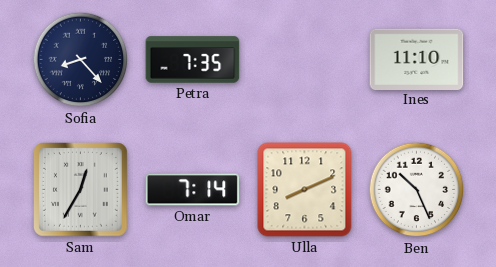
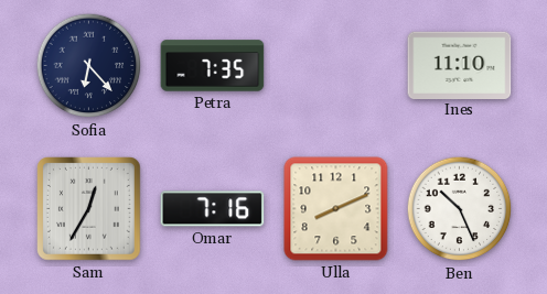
Sofia: 8:23 -> 6:23
Omar: 7:14 -> 7:16
